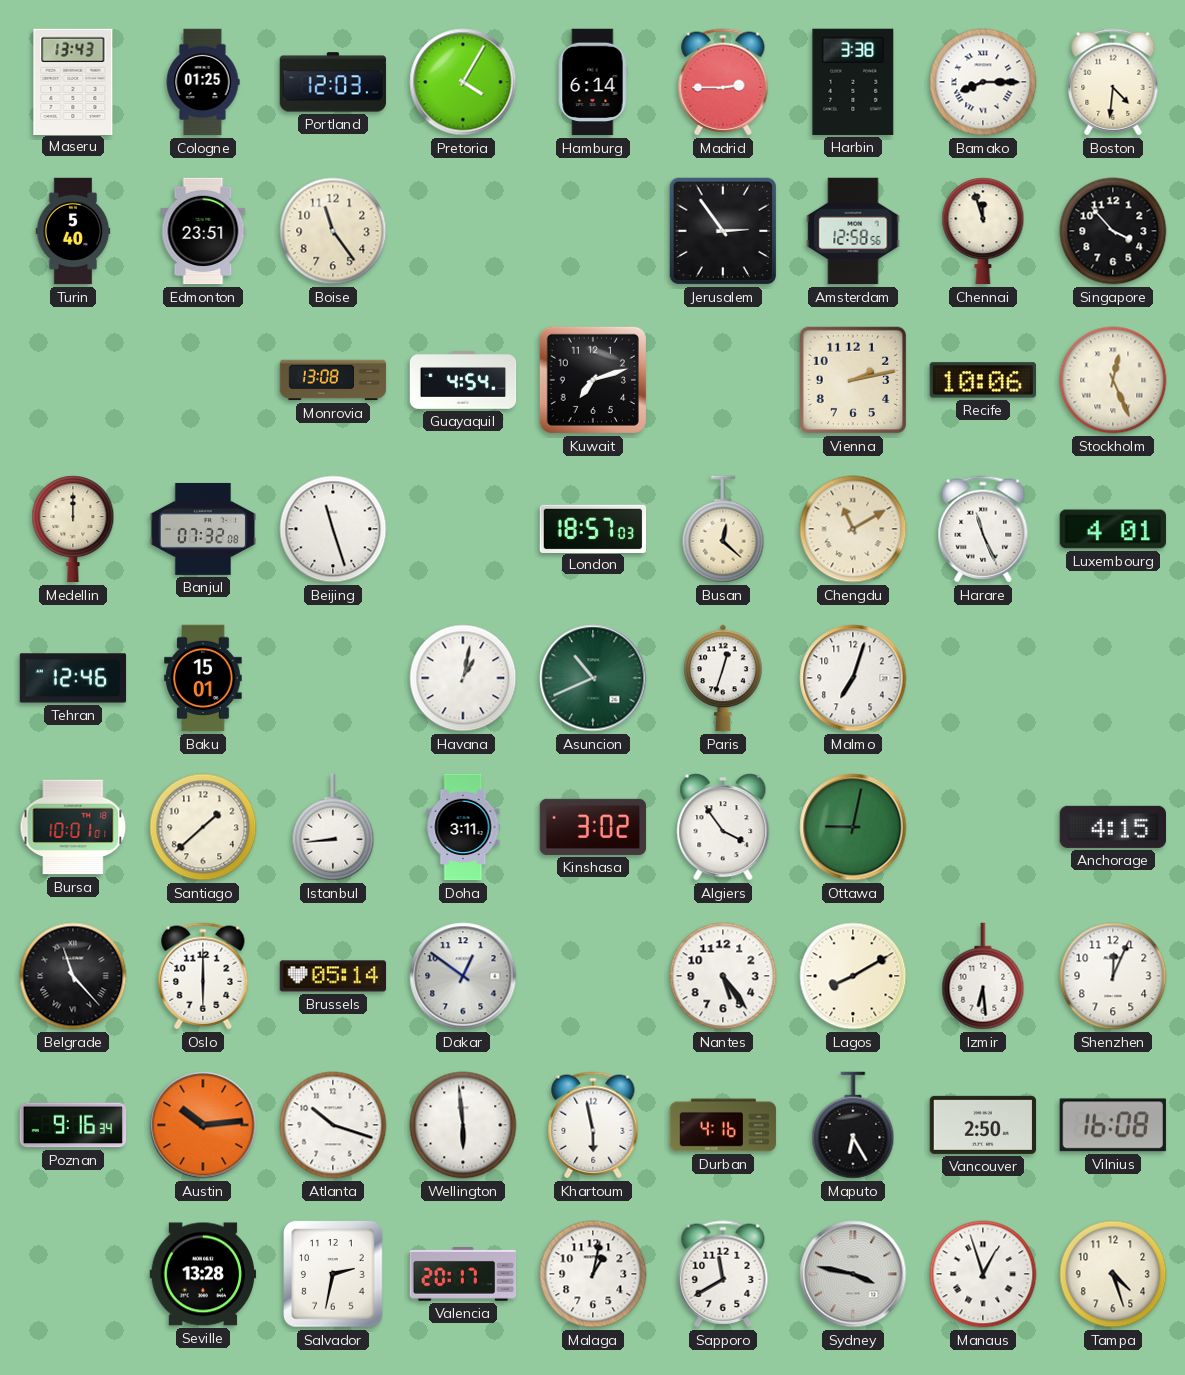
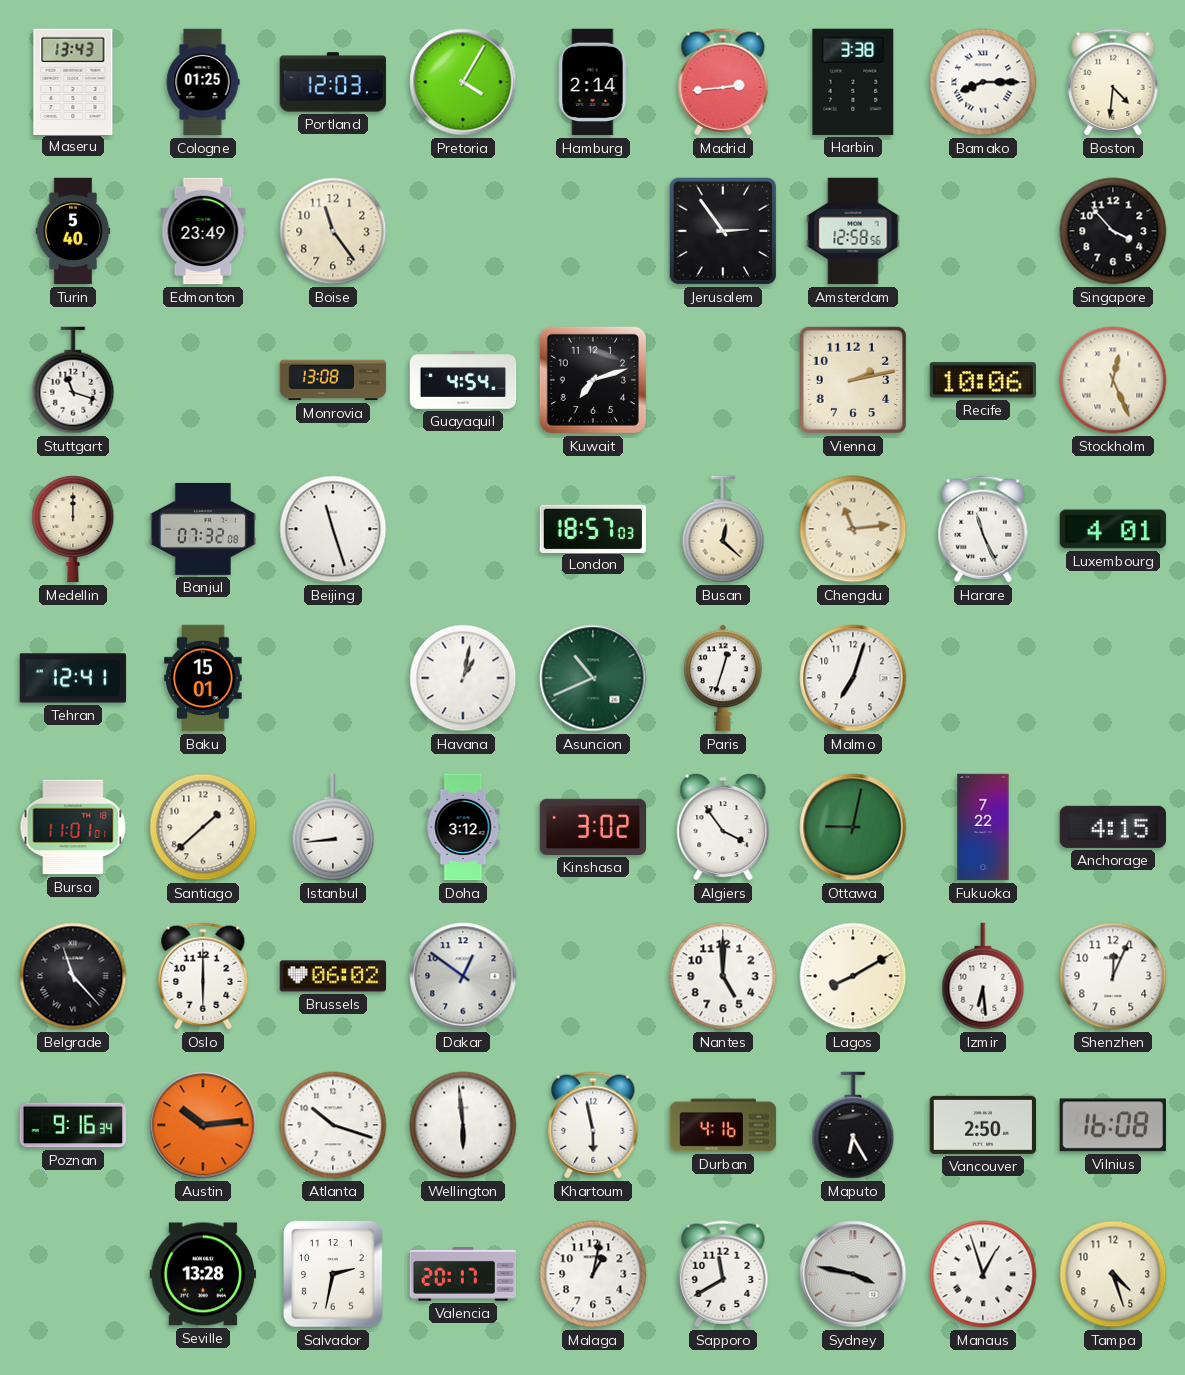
Hamburg: 6:14 -> 2:14
Madrid: 2:45 -> 2:44
Edmonton: 23:51 -> 23:49
Chennai: 11:57 -> none
Stuttgart: none -> 11:18
Chengdu: 11:10 -> 11:14
Tehran: 12:46 -> 12:41
Bursa: 10:01 -> 11:01
Doha: 3:11 -> 3:12
Fukuoka: none -> 7:22
Brussels: 05:14 -> 06:02
Nantes: 5:24 -> 5:00
